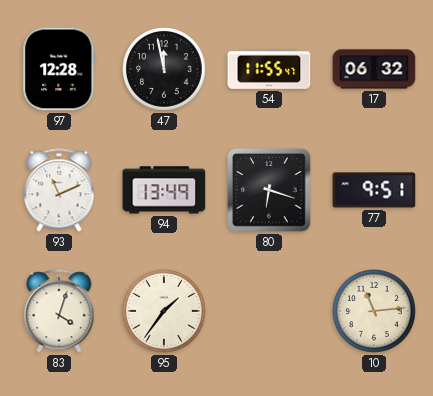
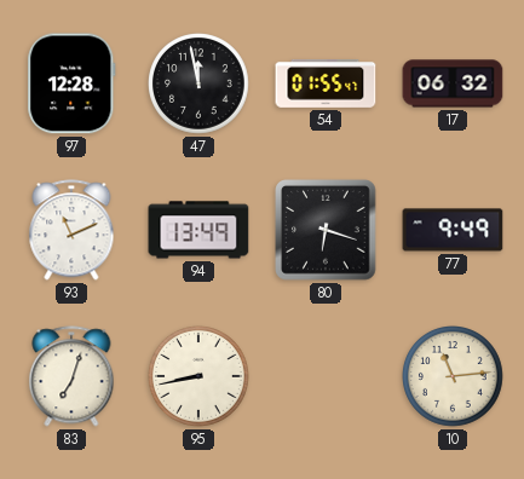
54: 11:55 -> 01:55
77: 9:51 -> 9:49
83: 4:03 -> 7:03
95: 1:36 -> 8:43
